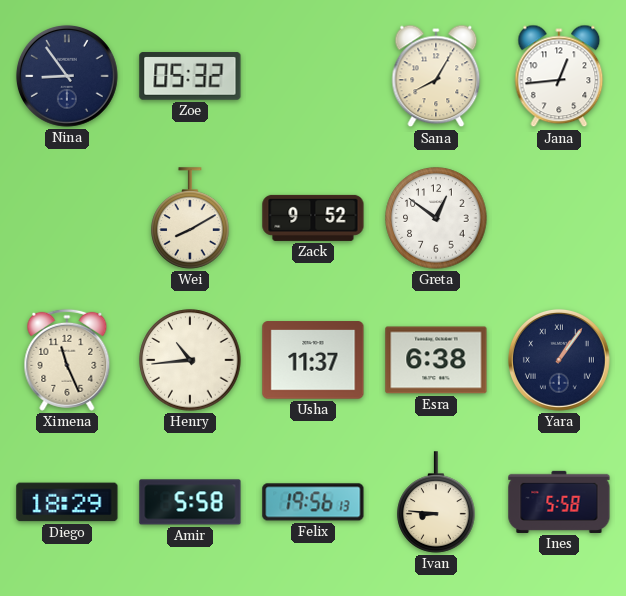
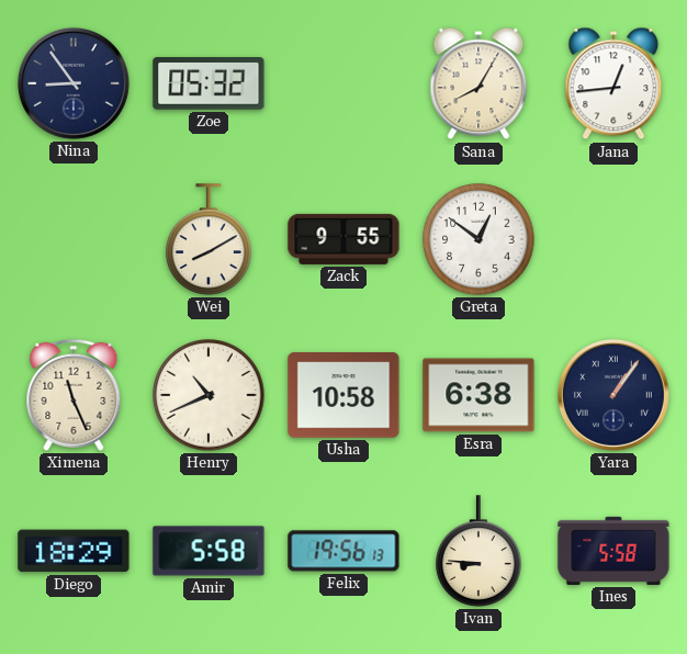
Zack: 9:52 -> 9:55
Henry: 10:44 -> 10:41
Usha: 11:37 -> 10:58
